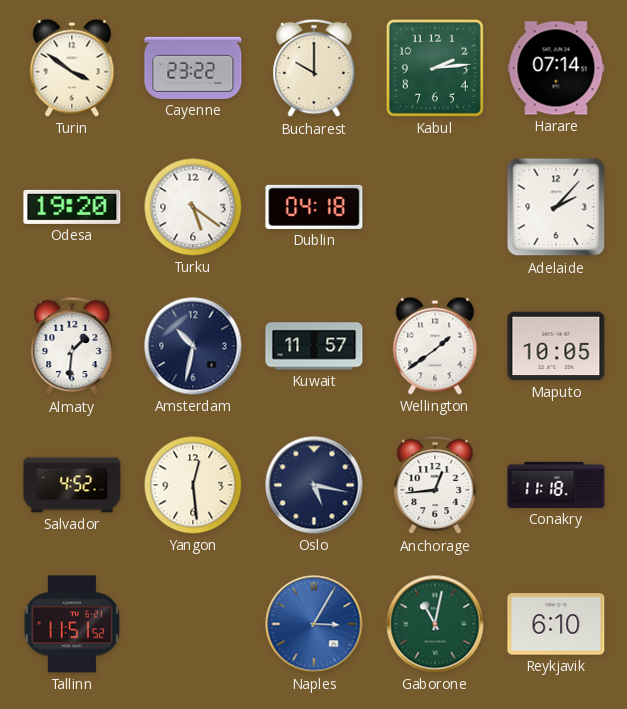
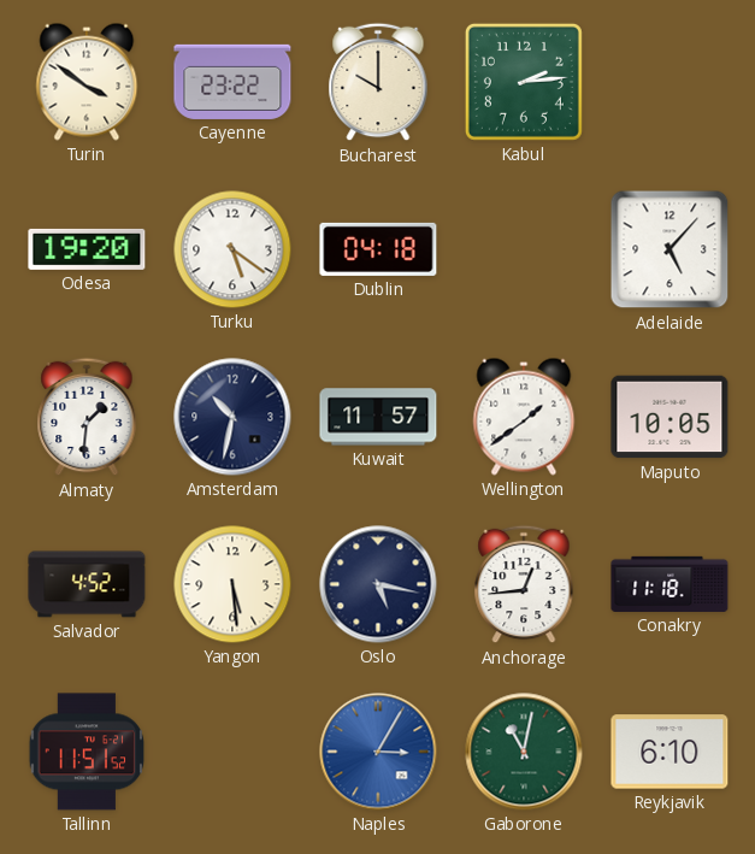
Harare: 07:14 -> none
Adelaide: 2:07 -> 5:07
Yangon: 12:29 -> 5:29
